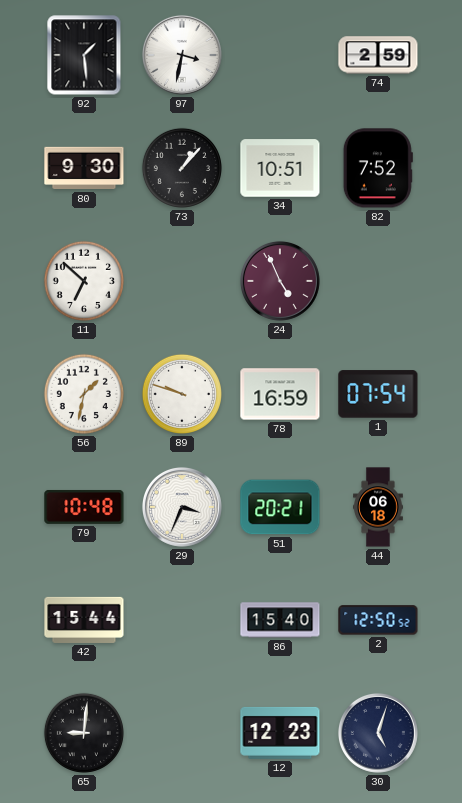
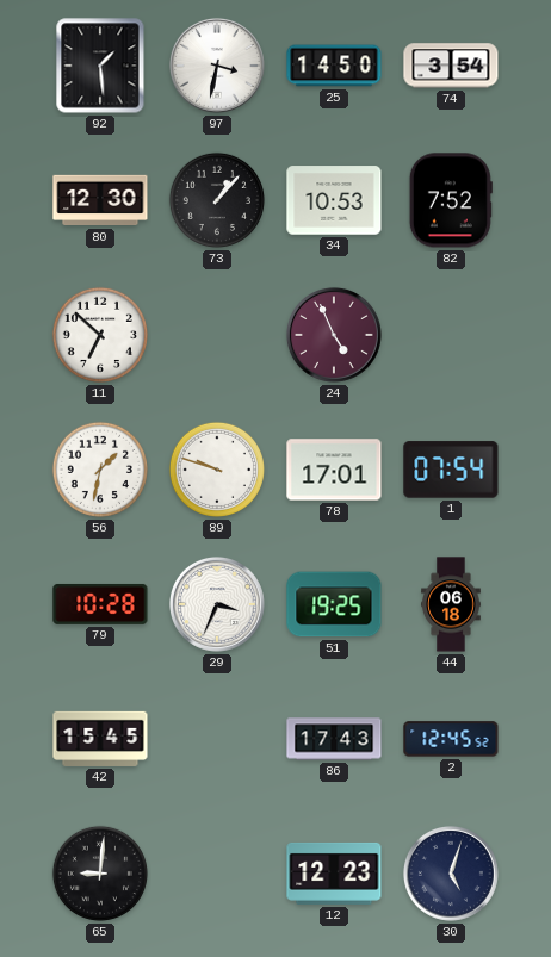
25: none -> 14:50
74: 2:59 -> 3:54
80: 9:30 -> 12:30
34: 10:51 -> 10:53
78: 16:59 -> 17:01
79: 10:48 -> 10:28
51: 20:21 -> 19:25
42: 15:44 -> 15:45
86: 15:40 -> 17:43
2: 12:50 -> 12:45
